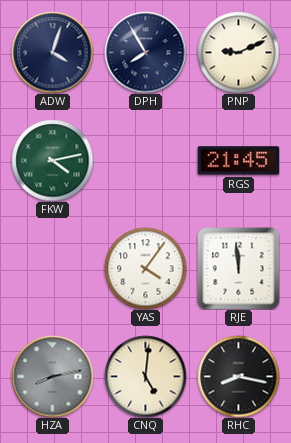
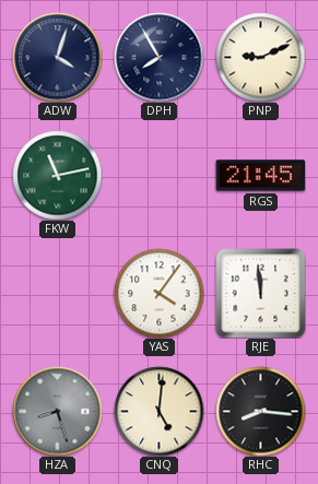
FKW: 4:13 -> 11:13
HZA: 8:13 -> 8:27
RHC: 8:17 -> 8:16
